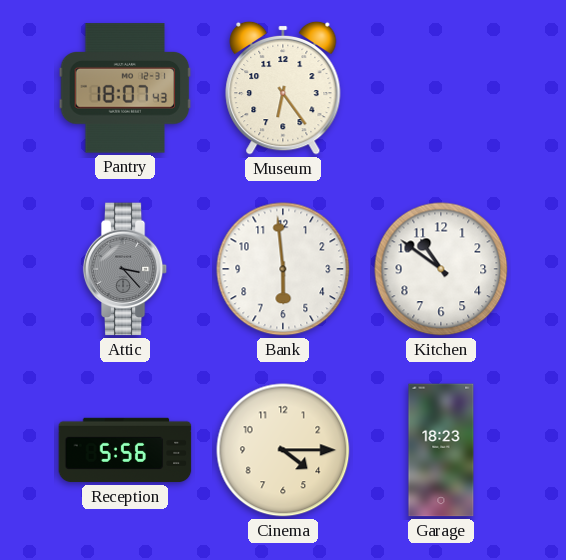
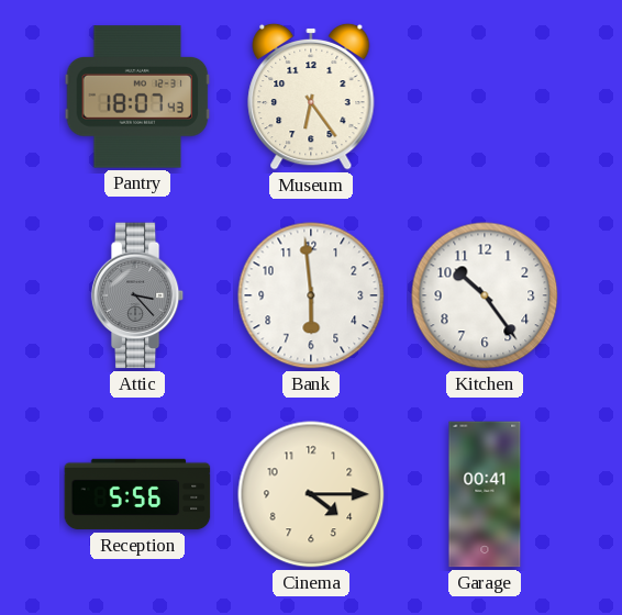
Kitchen: 10:51 -> 10:24
Garage: 18:23 -> 00:41
